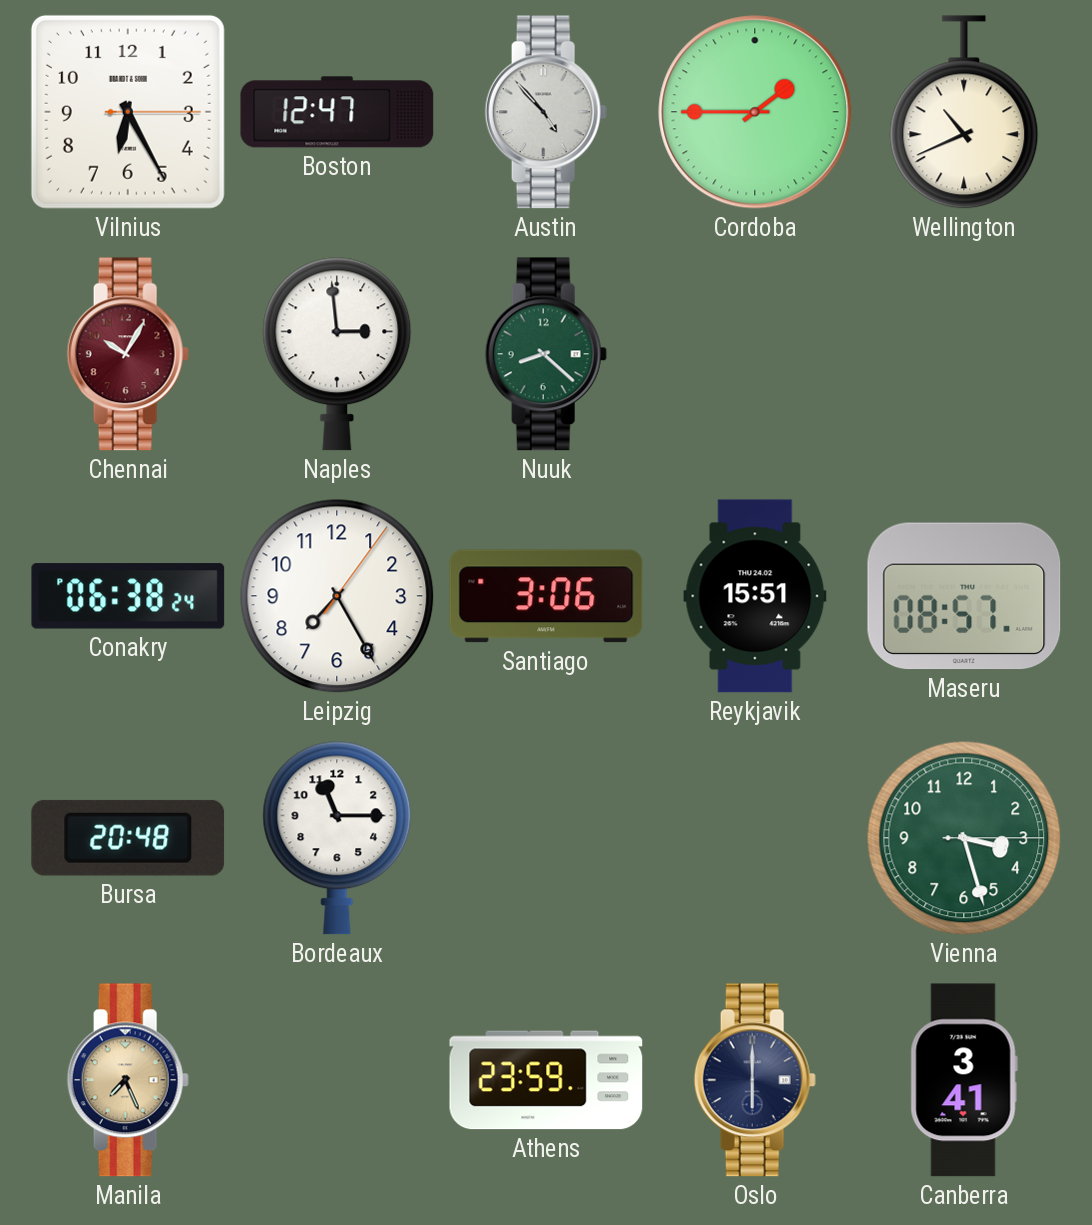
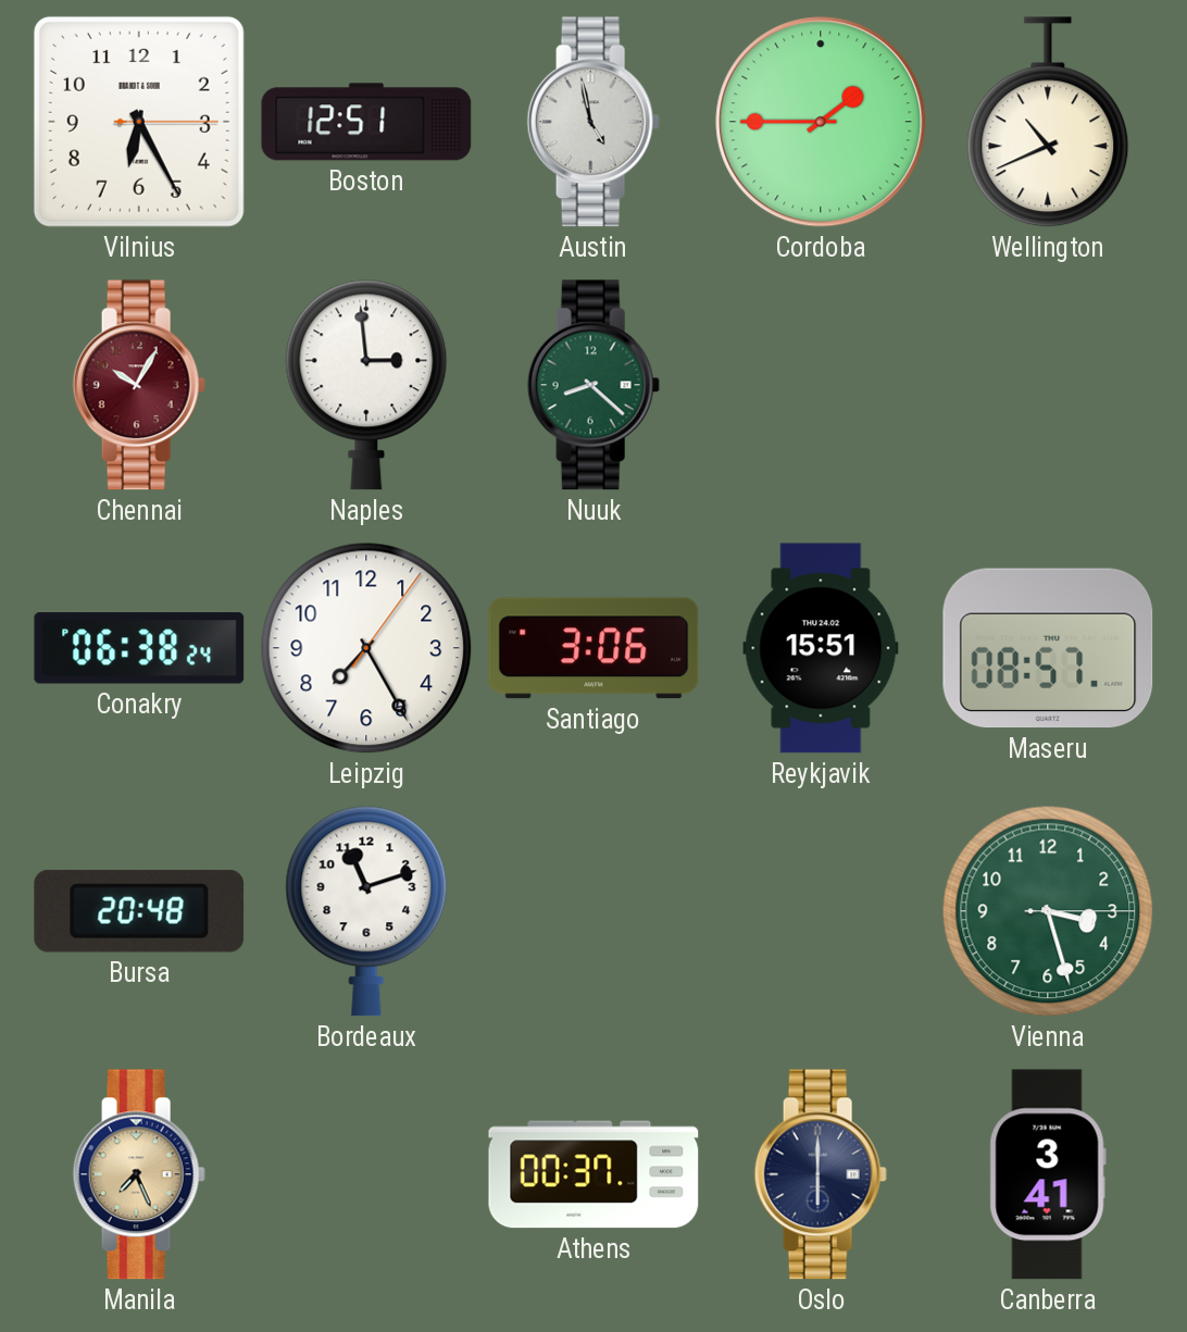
Boston: 12:47 -> 12:51
Austin: 4:53 -> 4:58
Bordeaux: 11:15 -> 11:12
Athens: 23:59 -> 00:37
